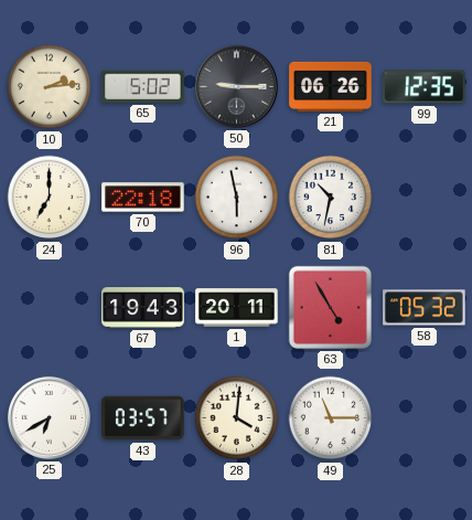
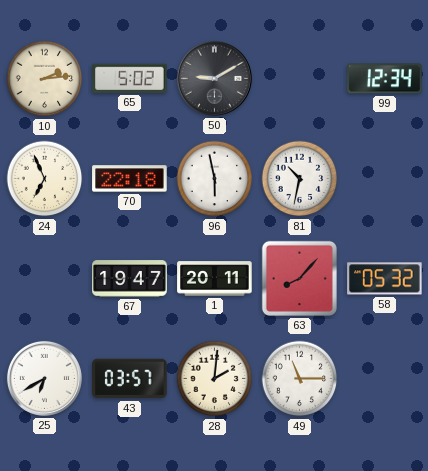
50: 9:15 -> 9:10
21: 06:26 -> none
99: 12:35 -> 12:34
24: 7:00 -> 6:56
67: 19:43 -> 19:47
63: 4:55 -> 8:07
28: 4:01 -> 2:01
